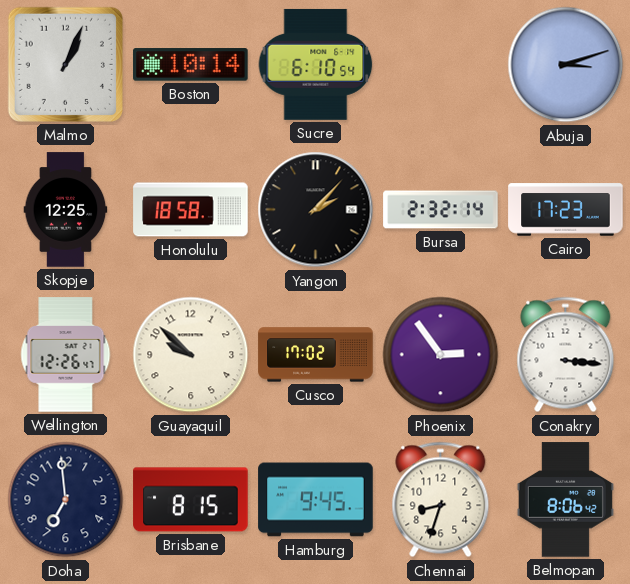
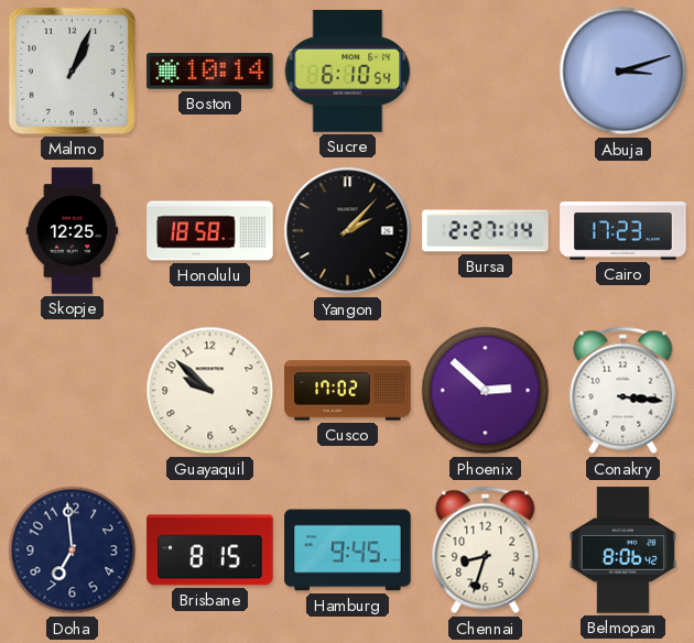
Bursa: 2:32 -> 2:27
Wellington: 12:26 -> none
Phoenix: 2:54 -> 2:52
